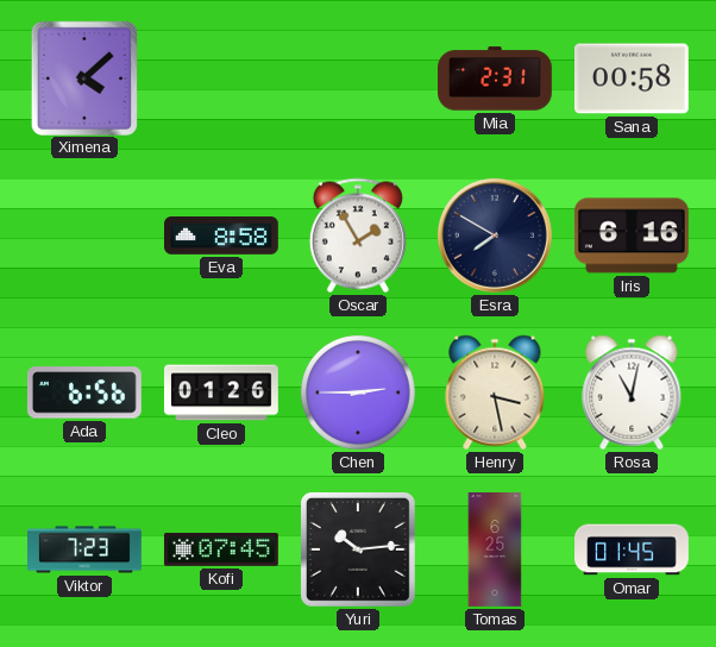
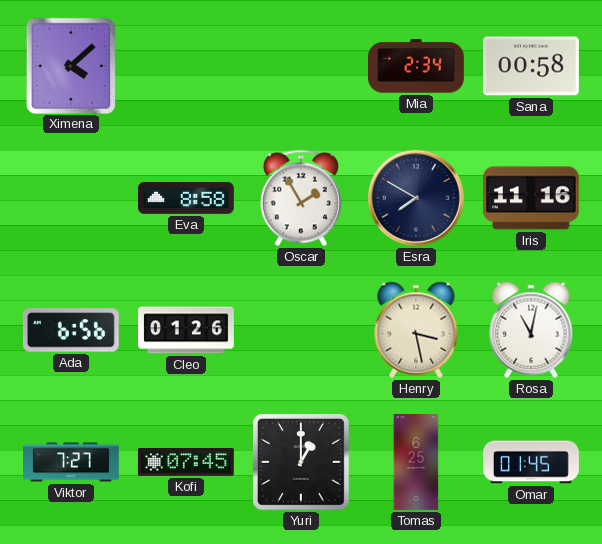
Mia: 2:31 -> 2:34
Iris: 6:16 -> 11:16
Chen: 2:45 -> none
Viktor: 7:23 -> 7:27
Yuri: 10:14 -> 1:00
